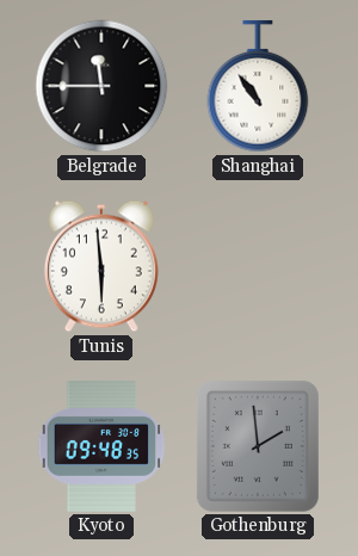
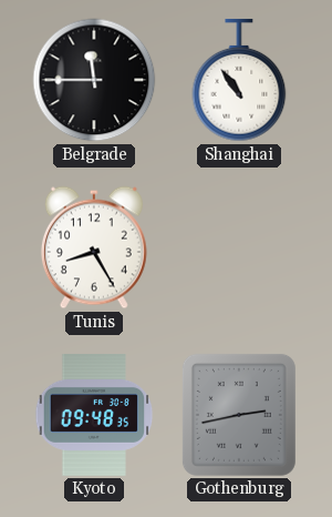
Tunis: 5:59 -> 8:25
Gothenburg: 1:59 -> 2:43
